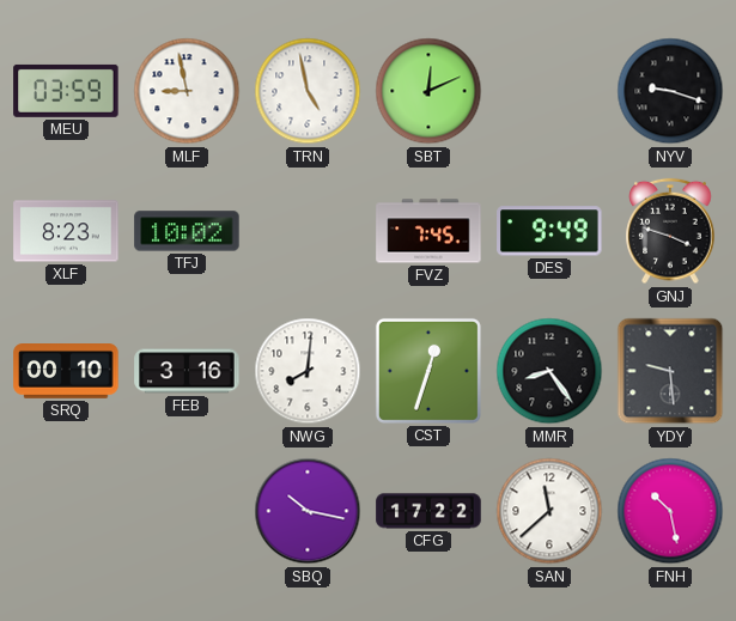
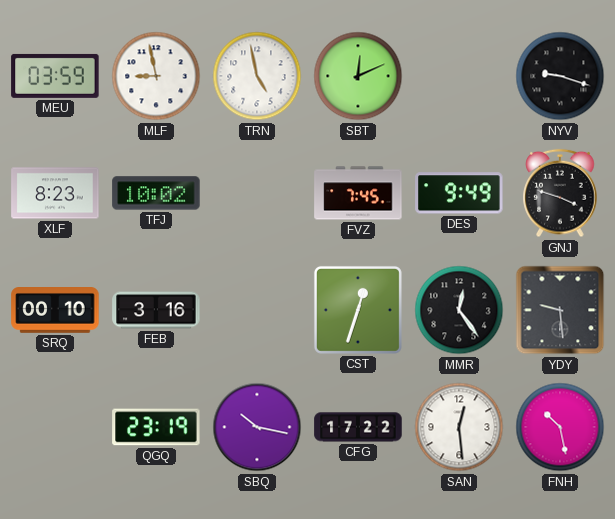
NWG: 8:01 -> none
MMR: 8:24 -> 12:24
QGQ: none -> 23:19
SAN: 11:38 -> 12:29
